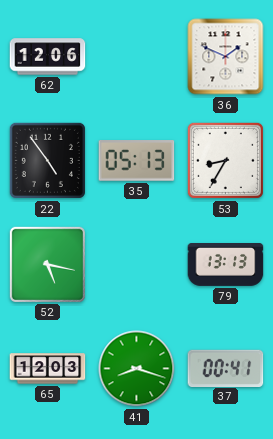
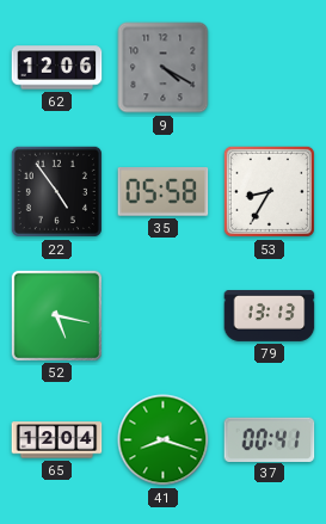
9: none -> 4:20
36: 1:49 -> none
35: 05:13 -> 05:58
65: 12:03 -> 12:04
